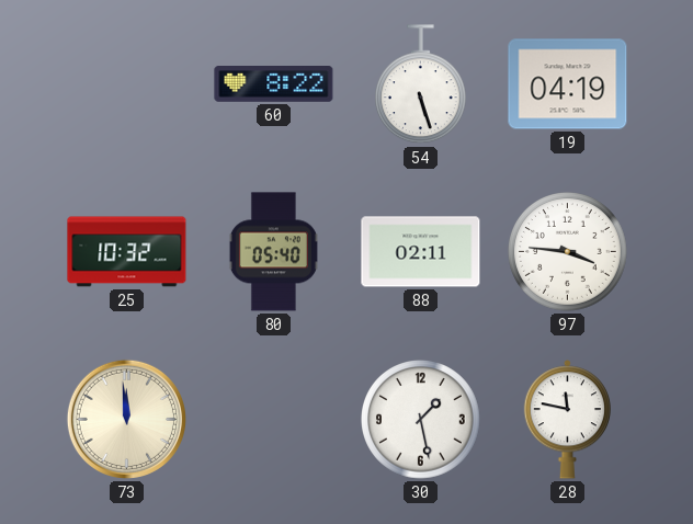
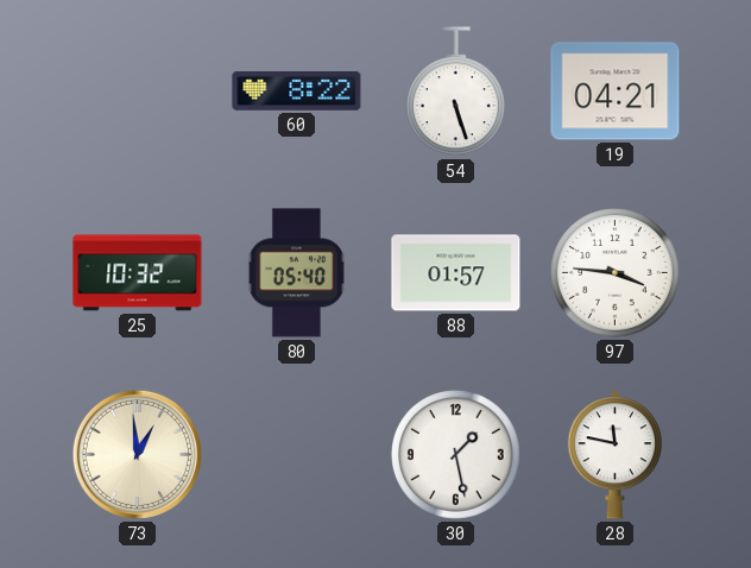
19: 04:19 -> 04:21
88: 02:11 -> 01:57
73: 11:59 -> 12:59
